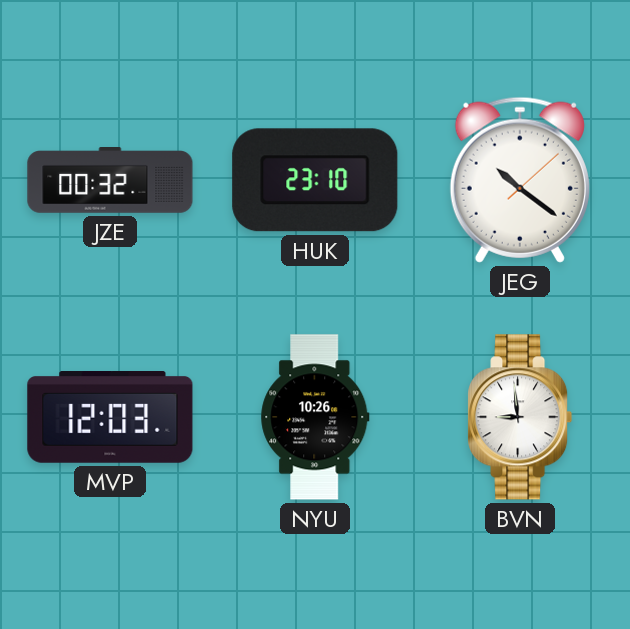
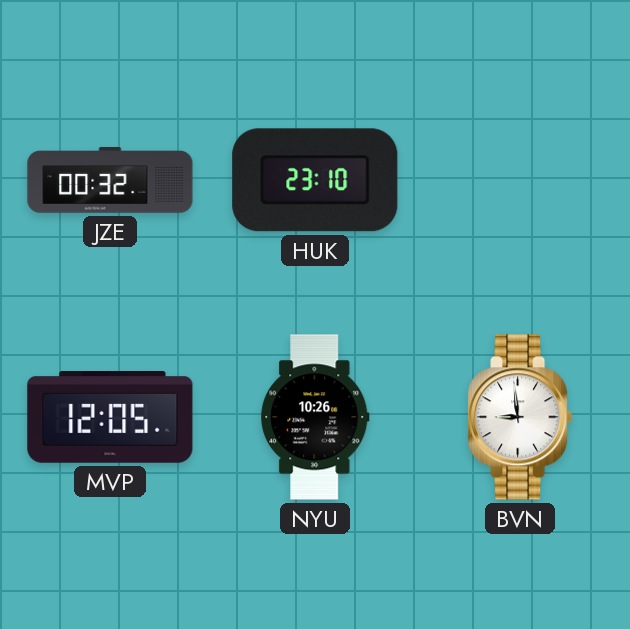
JEG: 10:21 -> none
MVP: 12:03 -> 12:05
